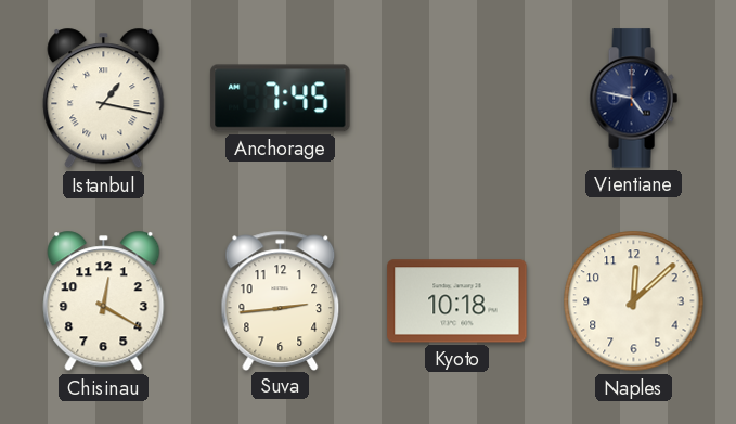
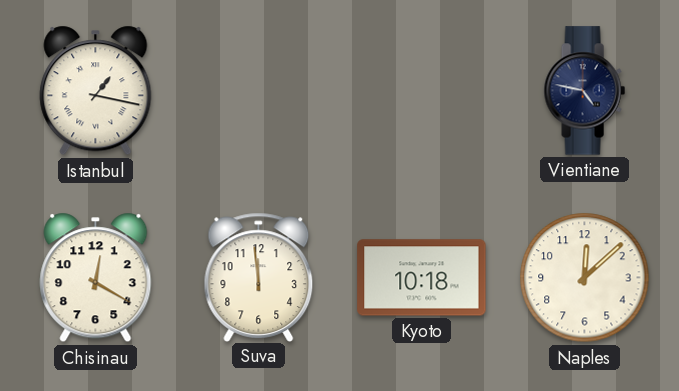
Anchorage: 7:45 -> none
Suva: 2:44 -> 11:59
